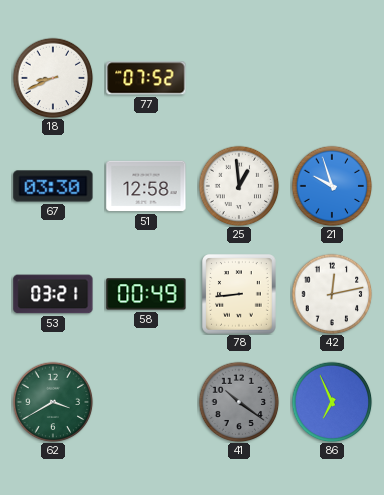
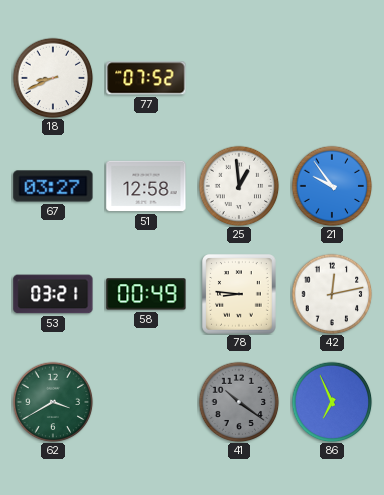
67: 03:30 -> 03:27
21: 9:57 -> 9:54
78: 8:44 -> 8:46
